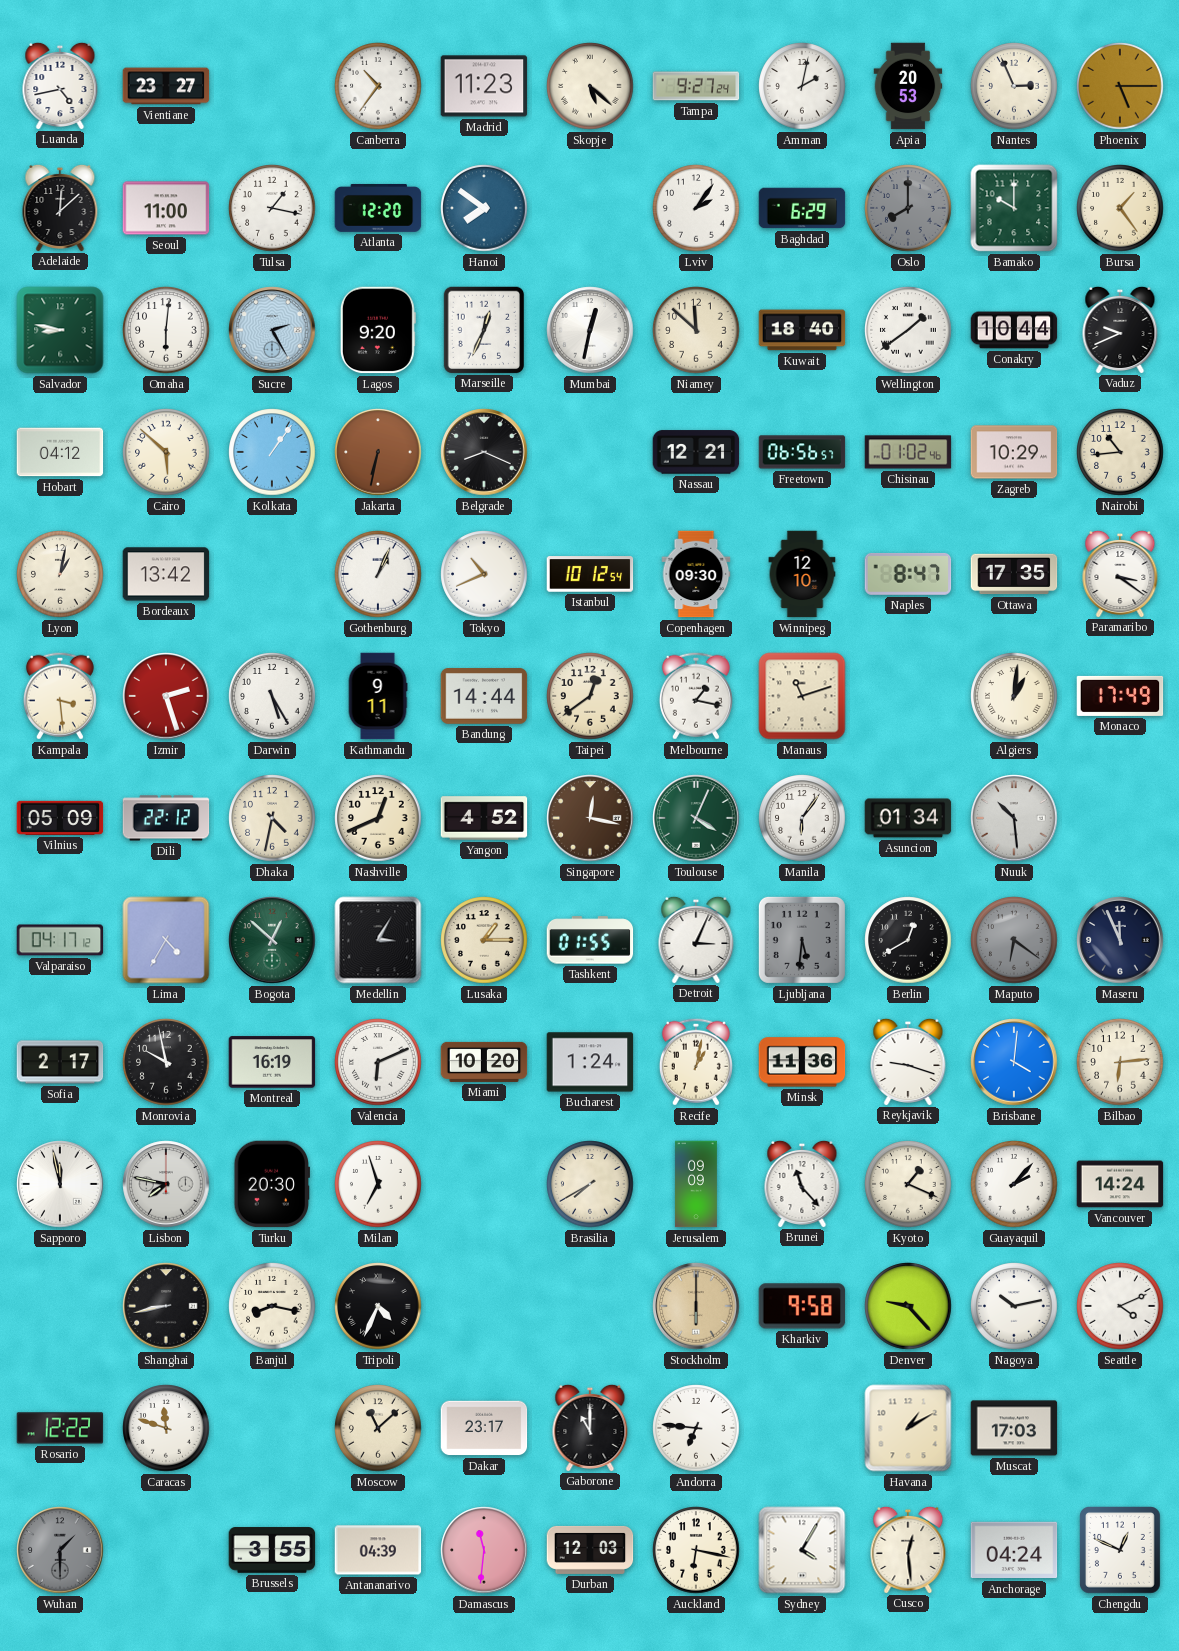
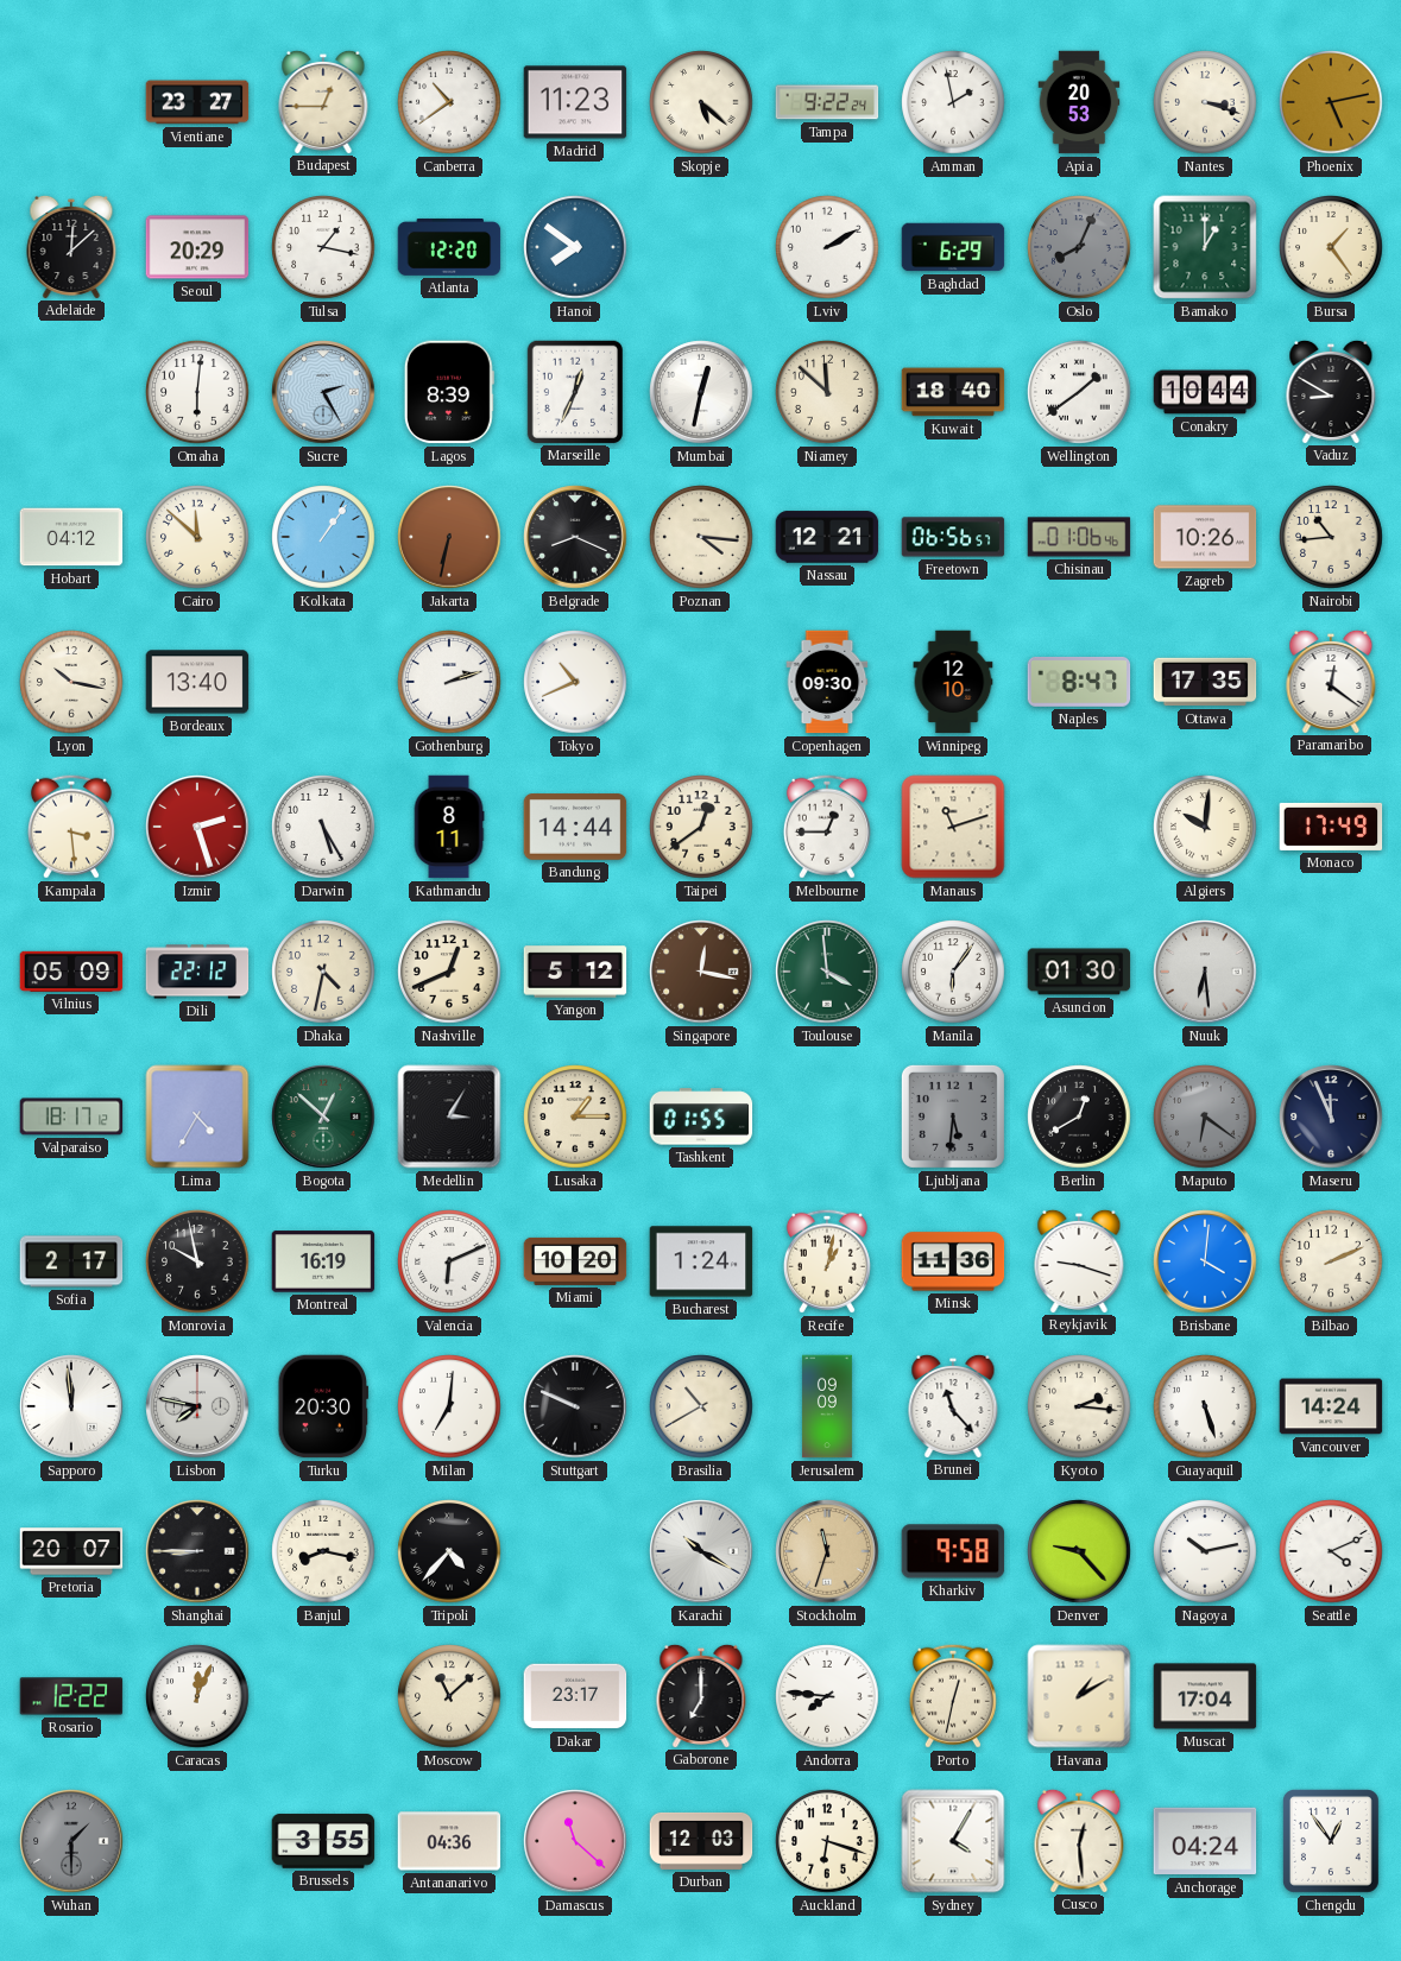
Luanda: 4:43 -> none
Budapest: none -> 12:45
Canberra: 10:36 -> 10:39
Tampa: 9:27 -> 9:22
Amman: 2:02 -> 1:58
Nantes: 2:56 -> 3:18
Phoenix: 5:15 -> 5:13
Seoul: 11:00 -> 20:29
Lviv: 2:06 -> 2:10
Oslo: 8:00 -> 8:04
Bamako: 10:00 -> 1:00
Salvador: 8:47 -> none
Lagos: 9:20 -> 8:39
Vaduz: 9:41 -> 8:50
Cairo: 5:52 -> 11:52
Poznan: none -> 4:16
Chisinau: 01:02 -> 01:06
Zagreb: 10:29 -> 10:26
Lyon: 1:02 -> 10:17
Bordeaux: 13:42 -> 13:40
Gothenburg: 1:04 -> 2:12
Istanbul: 10:12 -> none
Paramaribo: 3:21 -> 12:21
Kathmandu: 9:11 -> 8:11
Melbourne: 1:17 -> 12:45
Algiers: 1:01 -> 10:01
Yangon: 4:52 -> 5:12
Toulouse: 4:04 -> 3:59
Asuncion: 01:34 -> 01:30
Nuuk: 10:29 -> 6:29
Valparaiso: 04:17 -> 18:17
Detroit: 3:04 -> none
Bilbao: 6:14 -> 2:11
Sapporo: 11:58 -> 11:59
Milan: 6:57 -> 7:01
Stuttgart: none -> 9:49
Brasilia: 7:40 -> 10:40
Kyoto: 1:19 -> 2:16
Guayaquil: 2:07 -> 5:27
Pretoria: none -> 20:07
Shanghai: 8:43 -> 8:45
Tripoli: 4:34 -> 4:37
Karachi: none -> 10:20
Stockholm: 6:00 -> 11:33
Caracas: 11:48 -> 12:04
Gaborone: 11:00 -> 7:00
Andorra: 6:46 -> 7:46
Porto: none -> 12:32
Muscat: 17:03 -> 17:04
Antananarivo: 04:39 -> 04:36
Damascus: 11:31 -> 11:22
Auckland: 6:17 -> 6:18
Chengdu: 12:49 -> 12:54
